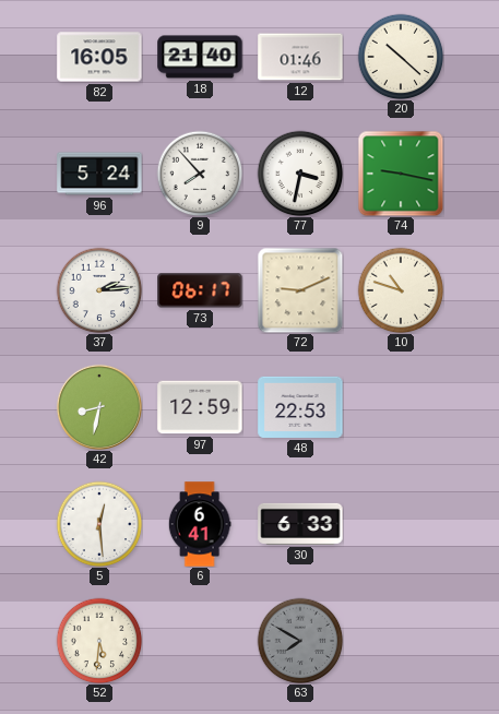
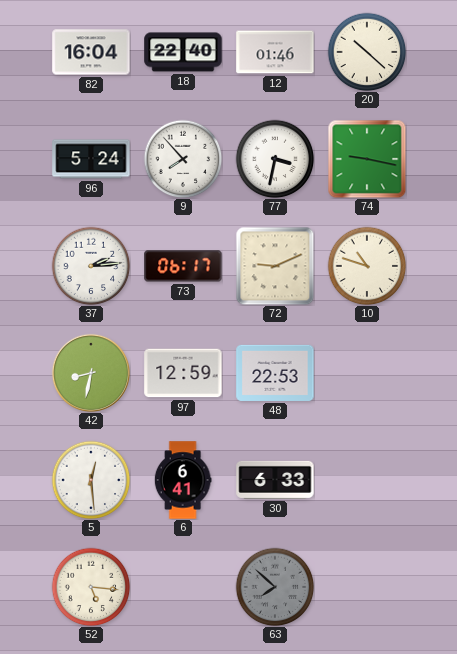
82: 16:05 -> 16:04
18: 21:40 -> 22:40
52: 5:31 -> 5:16
63: 7:50 -> 7:52
